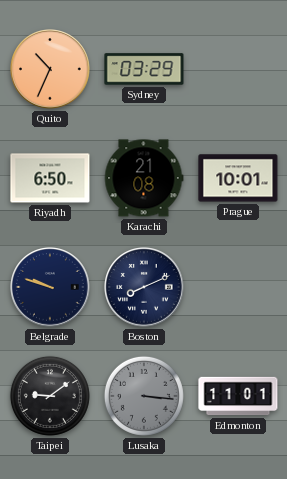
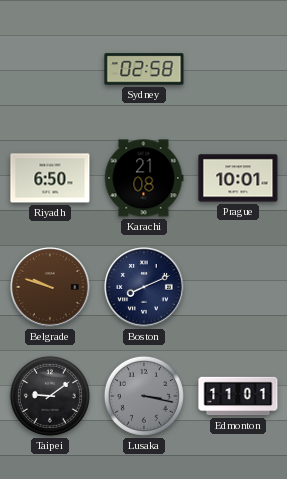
Quito: 10:34 -> none
Sydney: 03:29 -> 02:58
Belgrade dial: navy -> brown
Lusaka: 3:16 -> 3:17
